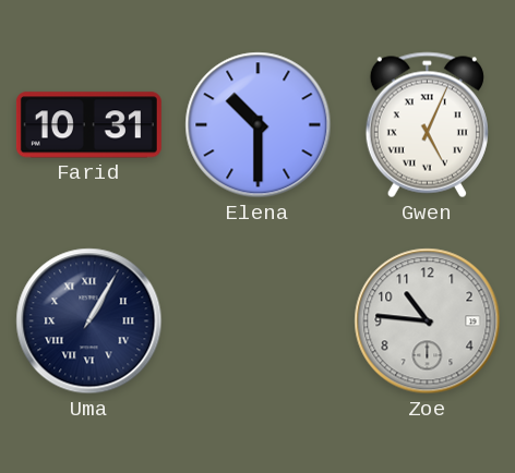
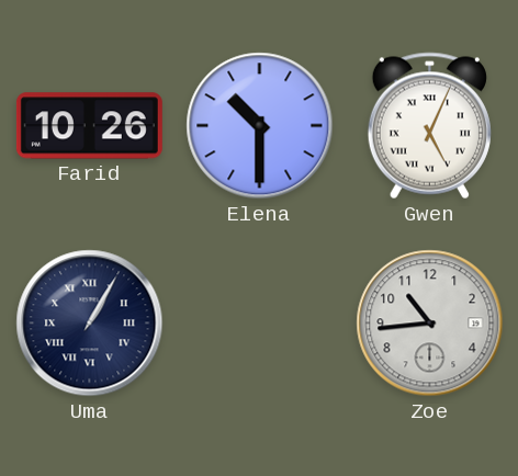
Farid: 10:31 -> 10:26
Zoe: 10:46 -> 10:44
